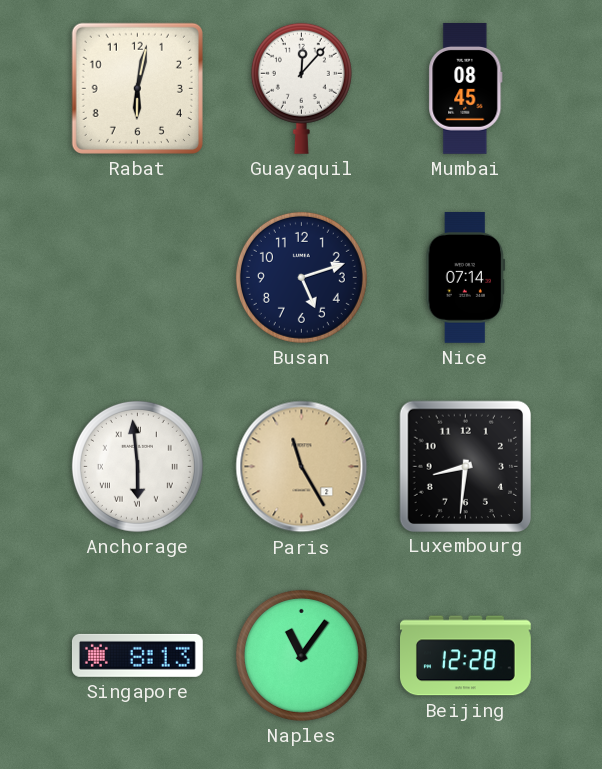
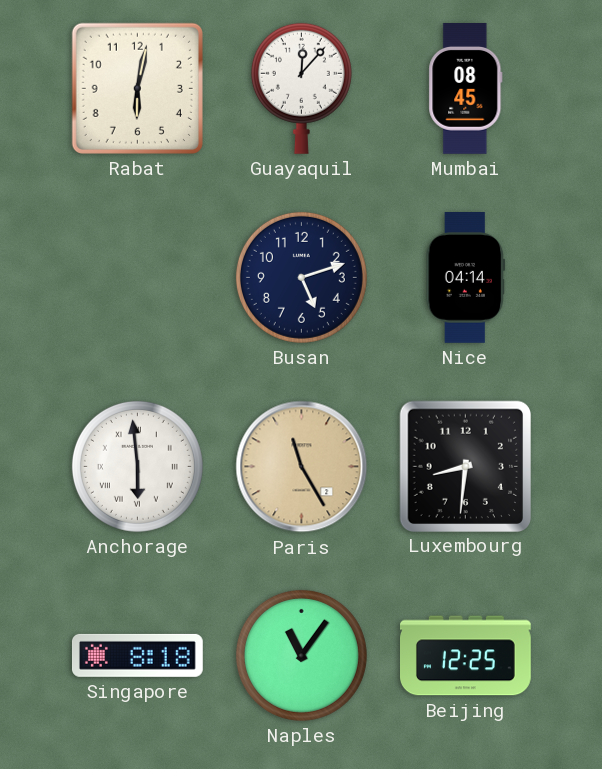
Nice: 07:14 -> 04:14
Singapore: 8:13 -> 8:18
Beijing: 12:28 -> 12:25
